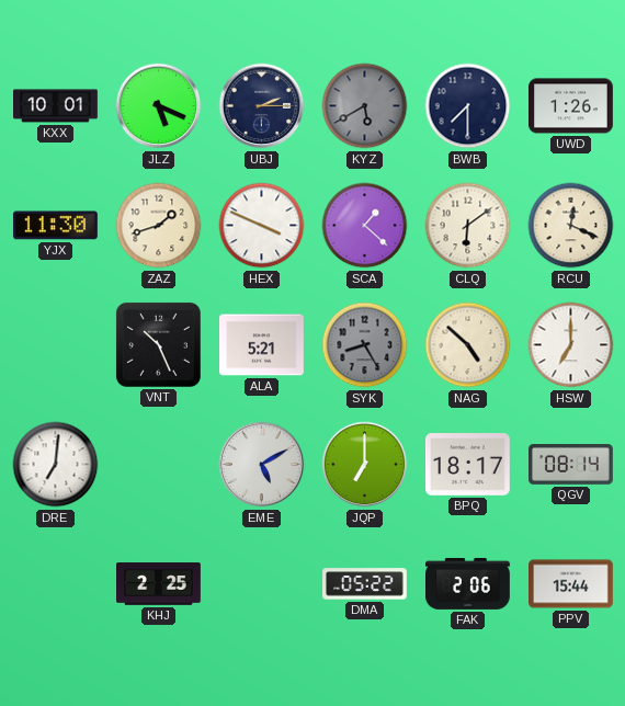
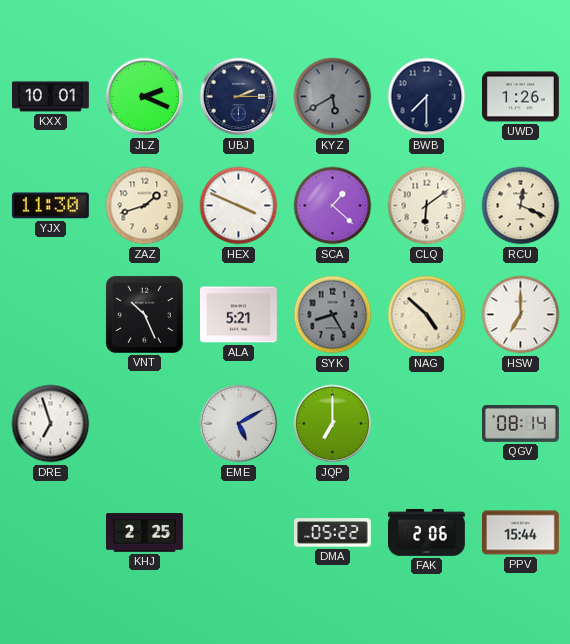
JLZ: 5:19 -> 2:19
DRE: 7:01 -> 6:57
BPQ: 18:17 -> none
